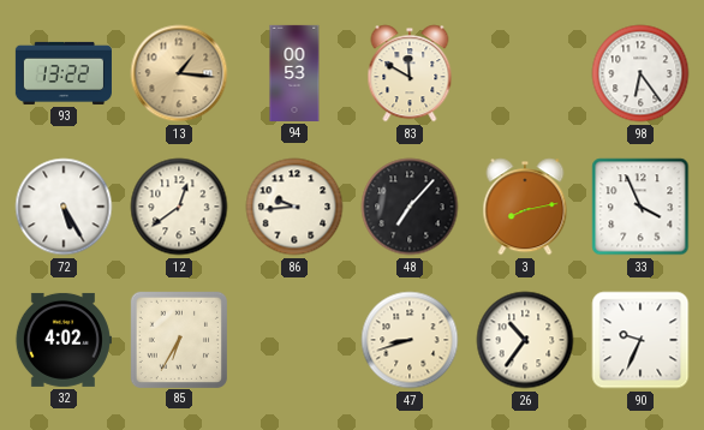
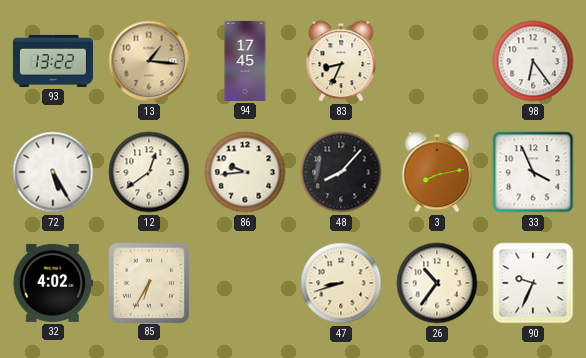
94: 00:53 -> 17:45
83: 11:50 -> 8:34
48: 7:07 -> 8:07
